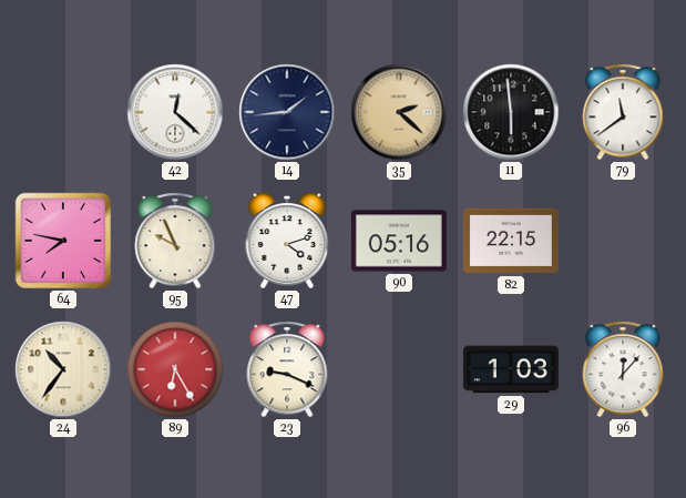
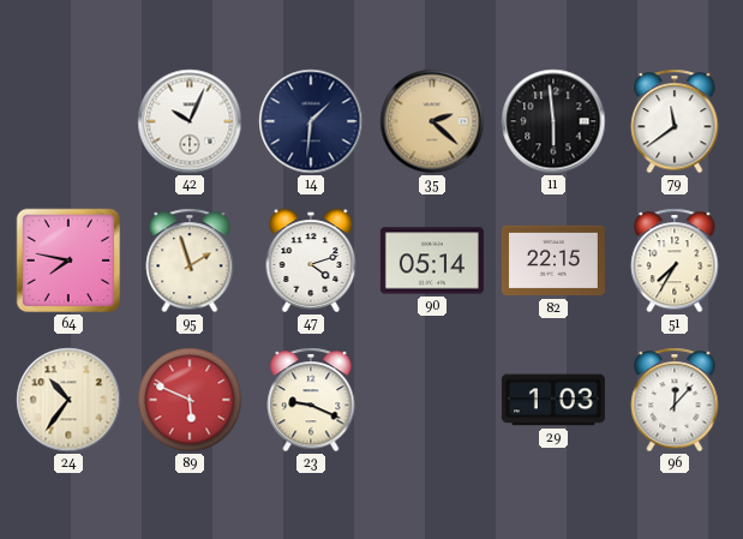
42: 12:22 -> 10:04
14: 1:44 -> 1:31
95: 9:56 -> 1:57
90: 05:16 -> 05:14
51: none -> 7:35
89: 6:25 -> 5:49
